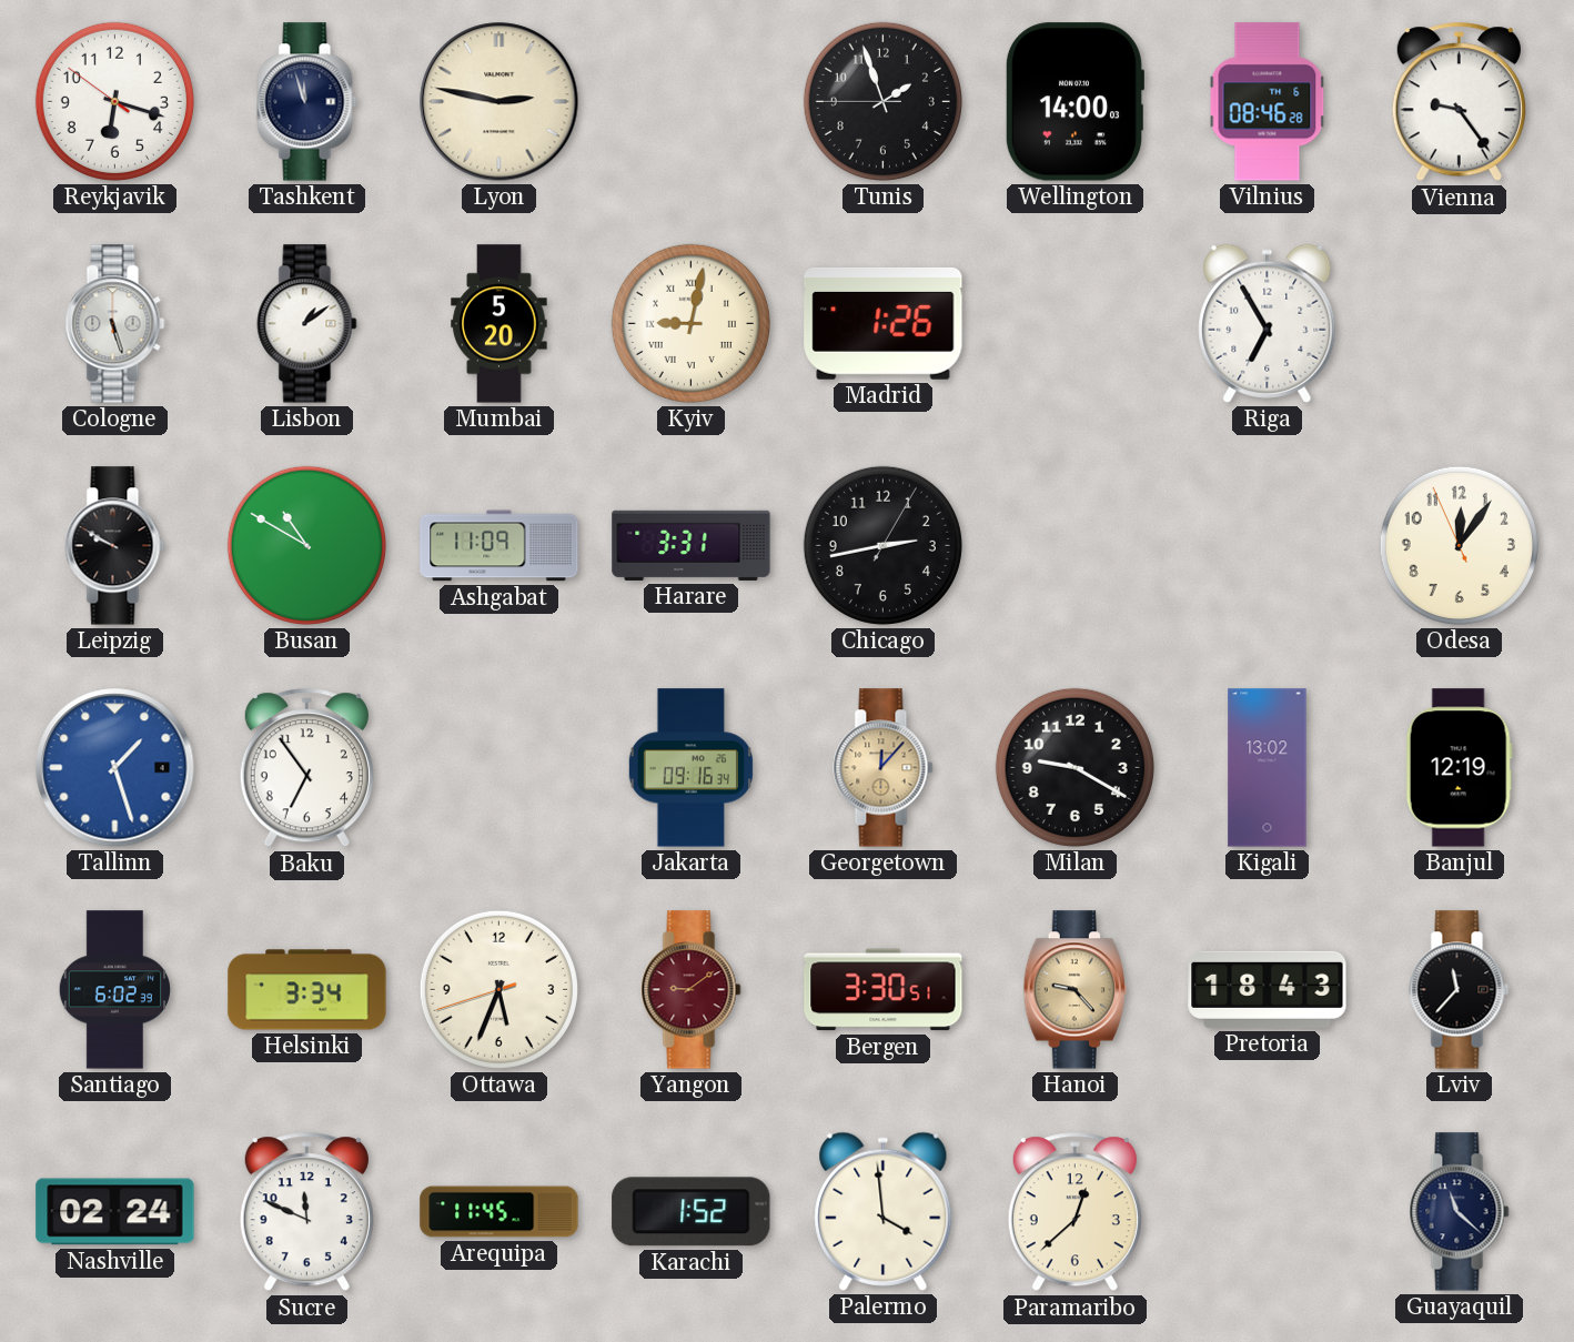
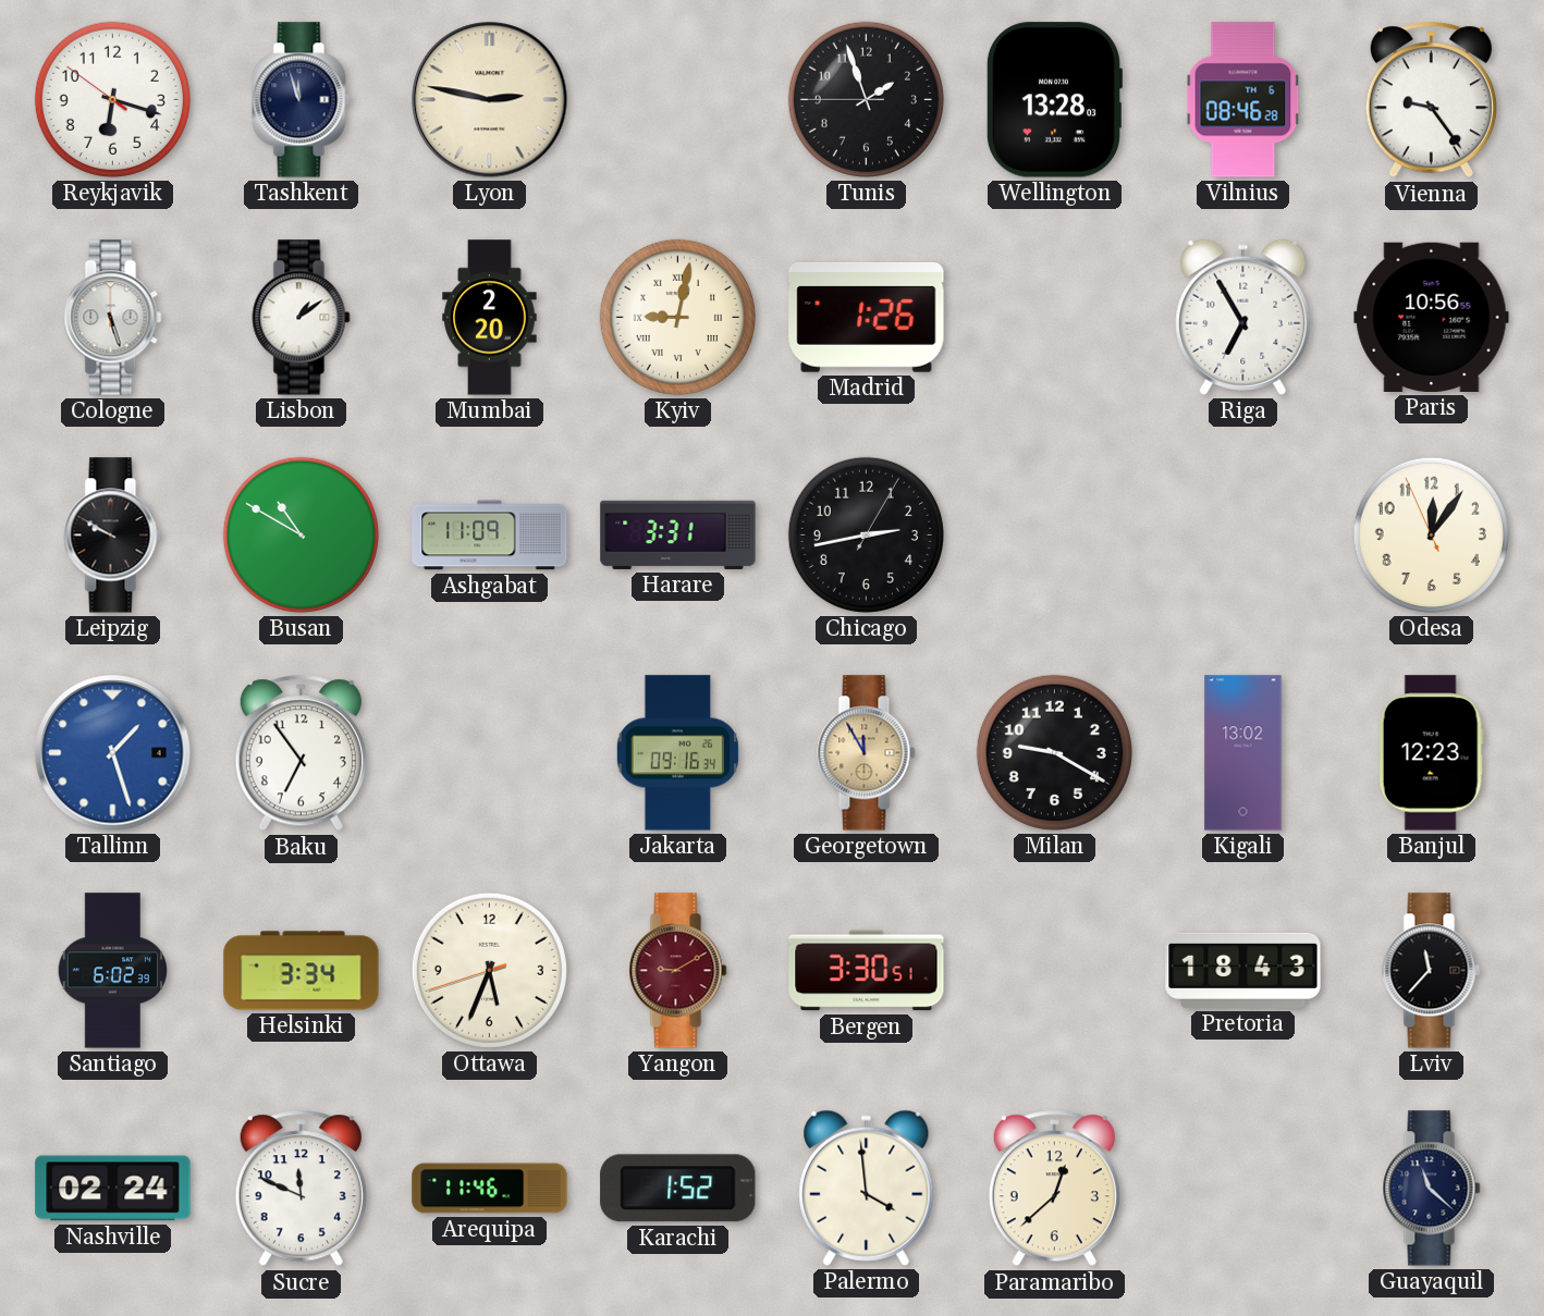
Wellington: 14:00 -> 13:28
Mumbai: 5:20 -> 2:20
Paris: none -> 10:56
Georgetown: 12:07 -> 11:55
Banjul: 12:19 -> 12:23
Yangon: 9:09 -> 9:10
Hanoi: 9:23 -> none
Arequipa: 11:45 -> 11:46
